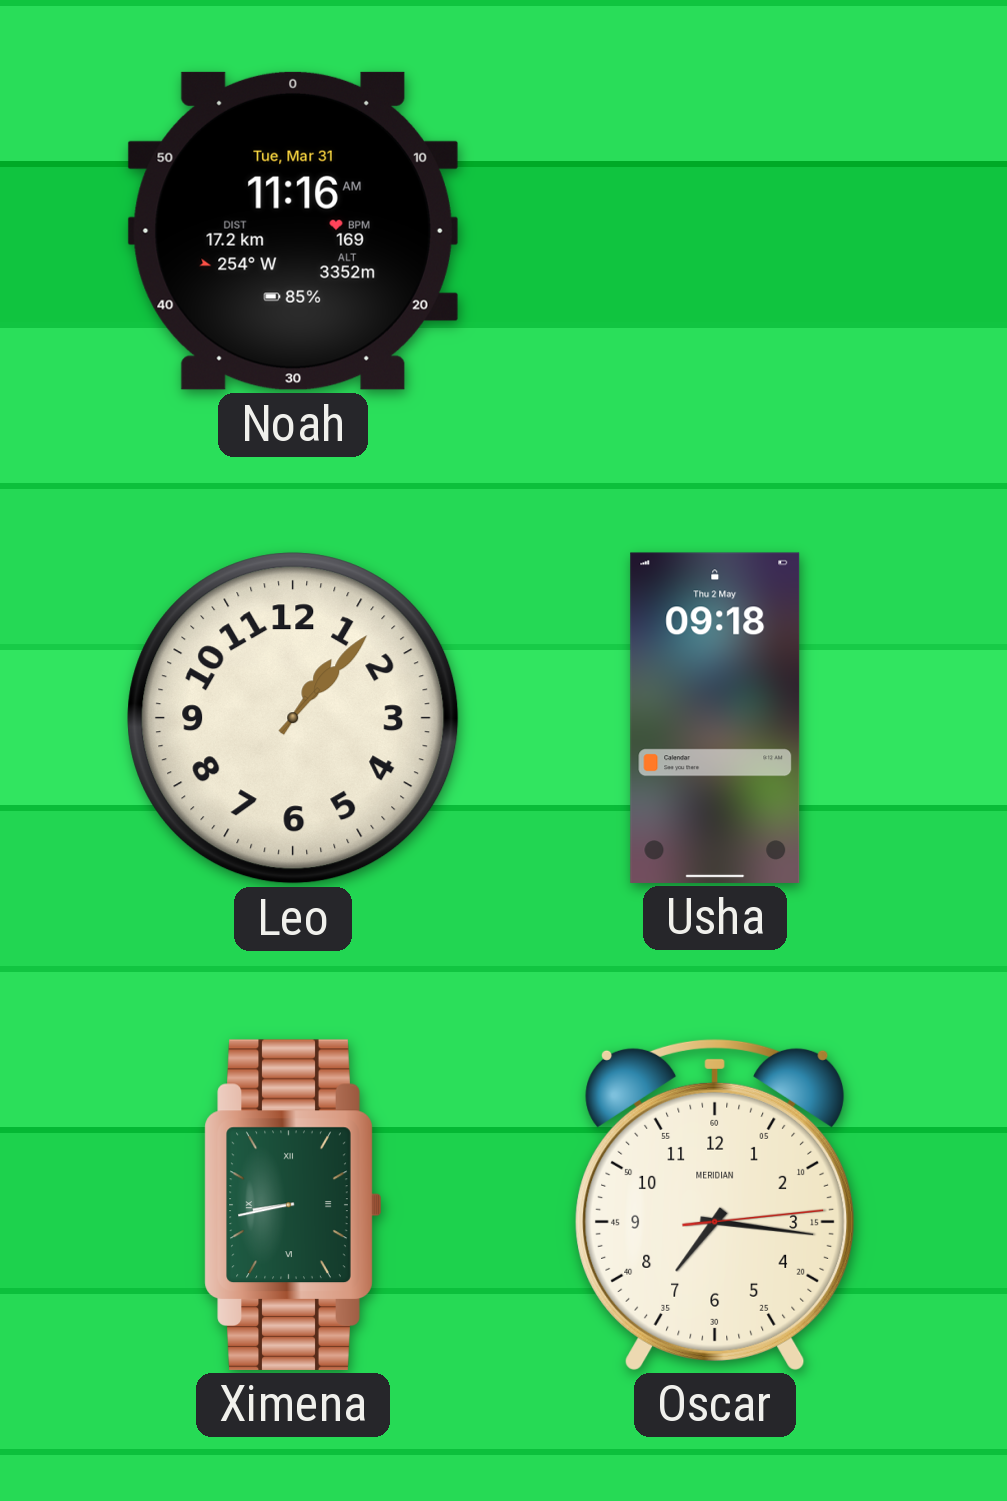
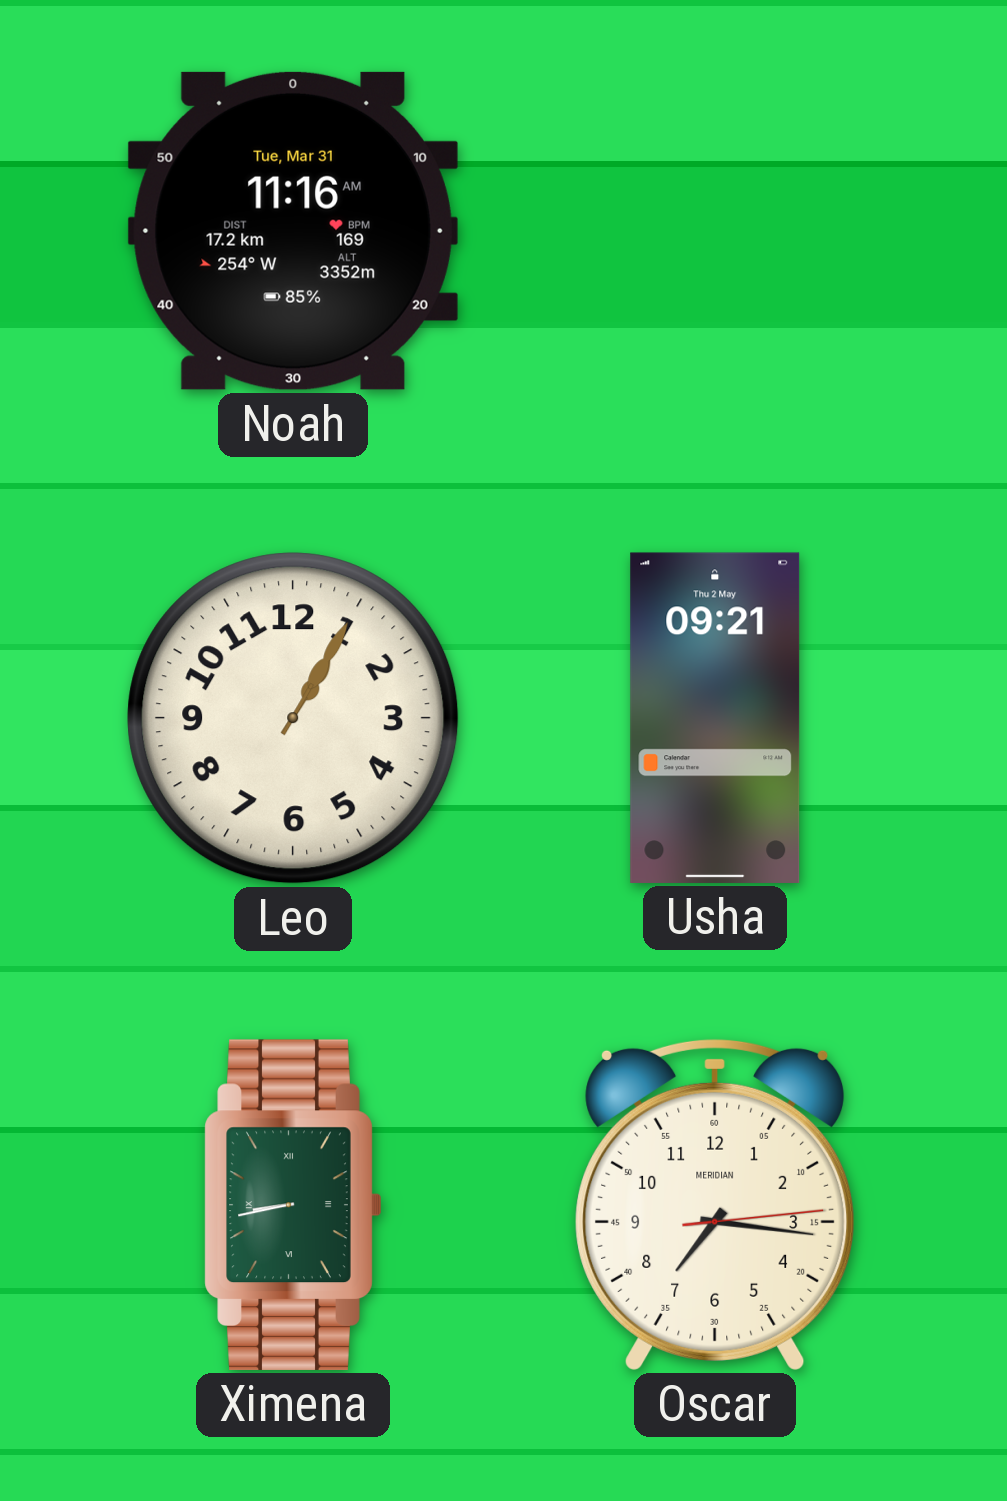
Leo: 1:07 -> 1:05
Usha: 09:18 -> 09:21
